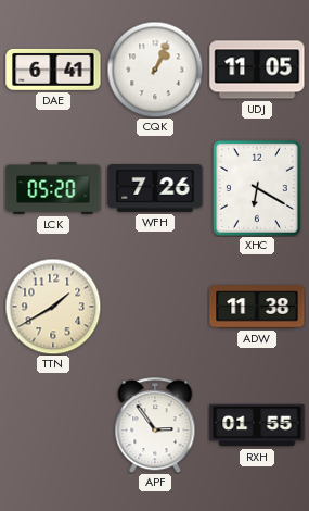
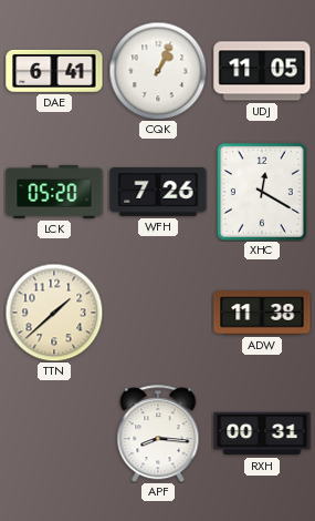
XHC: 6:20 -> 12:20
TTN: 1:40 -> 1:38
APF: 2:54 -> 8:16
RXH: 01:55 -> 00:31
